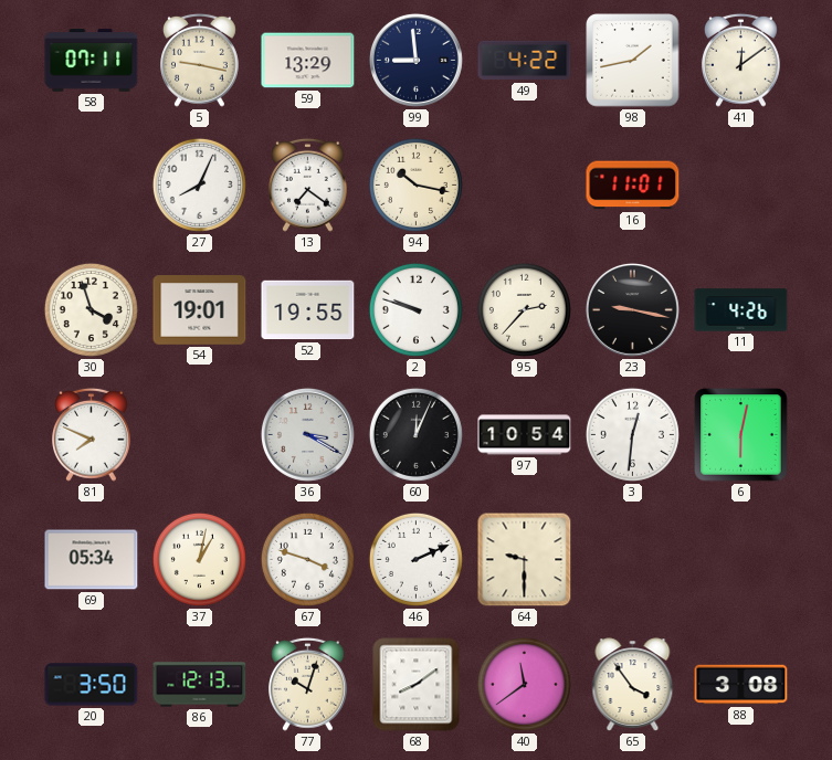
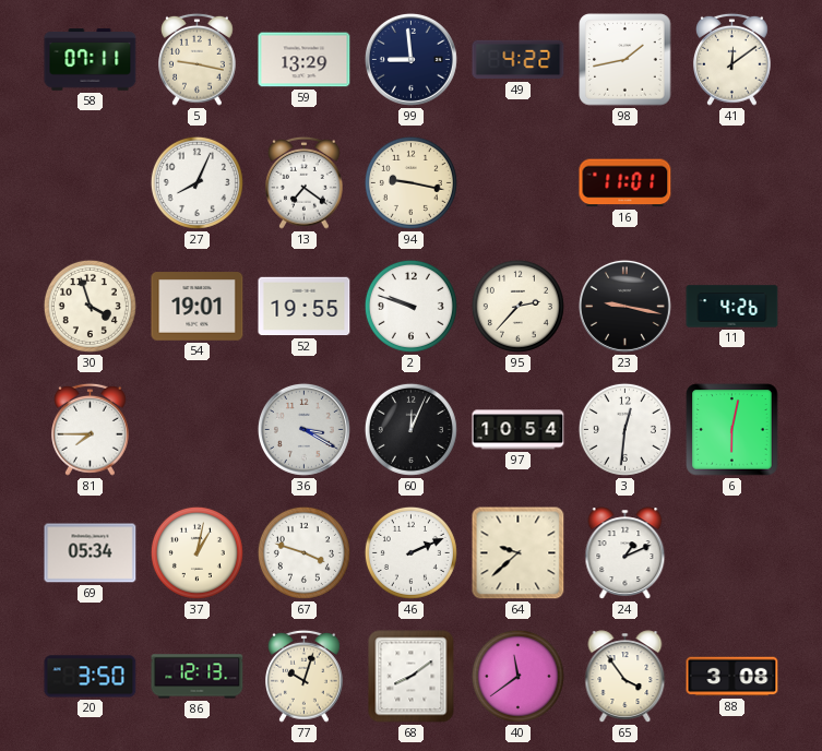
94: 10:17 -> 9:17
81: 7:49 -> 7:45
64: 9:30 -> 9:38
24: none -> 1:11
